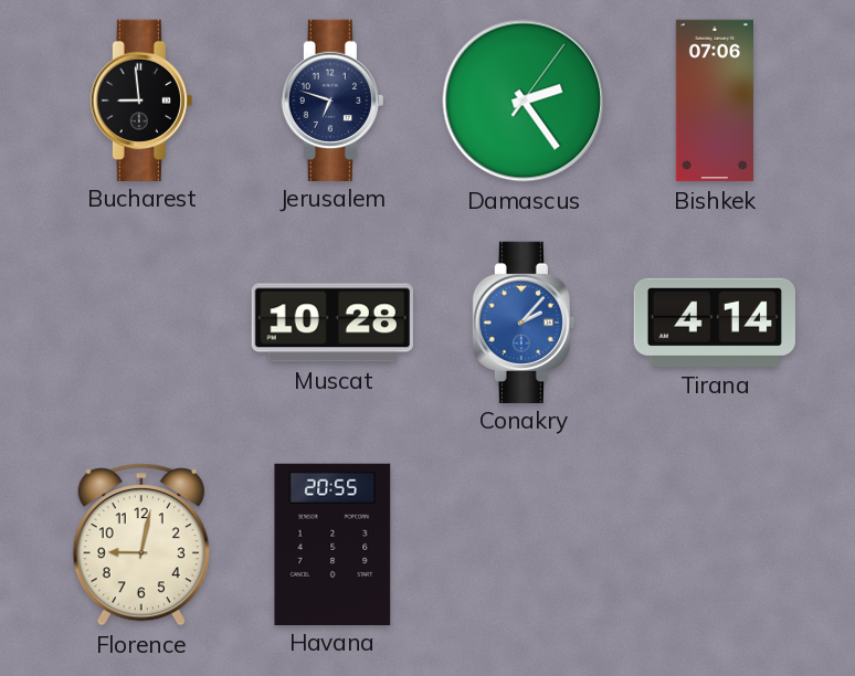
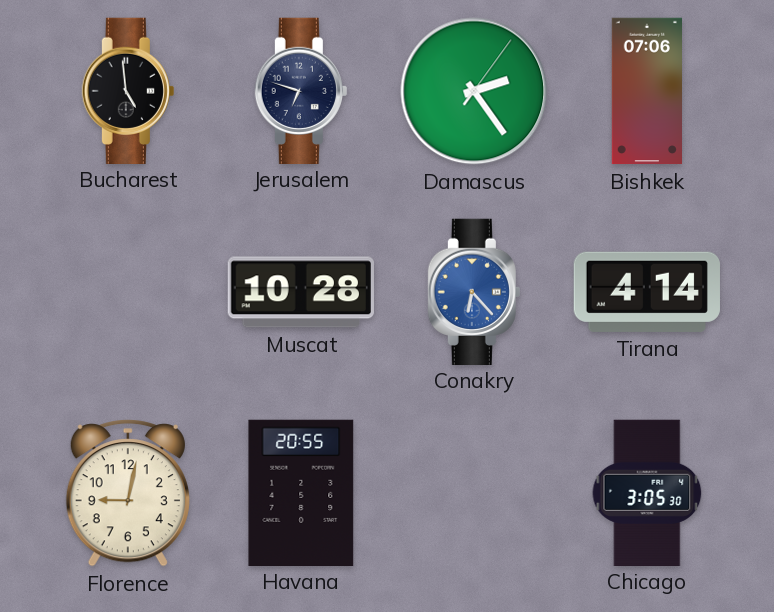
Bucharest: 8:59 -> 4:59
Conakry: 2:07 -> 6:23
Chicago: none -> 3:05
